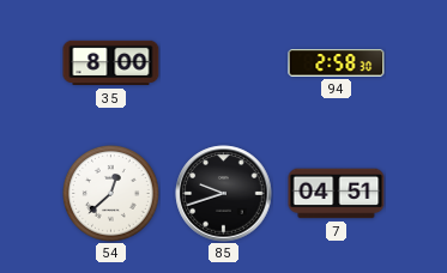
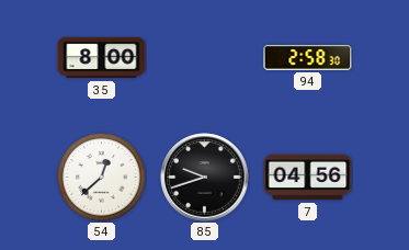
7: 04:51 -> 04:56
